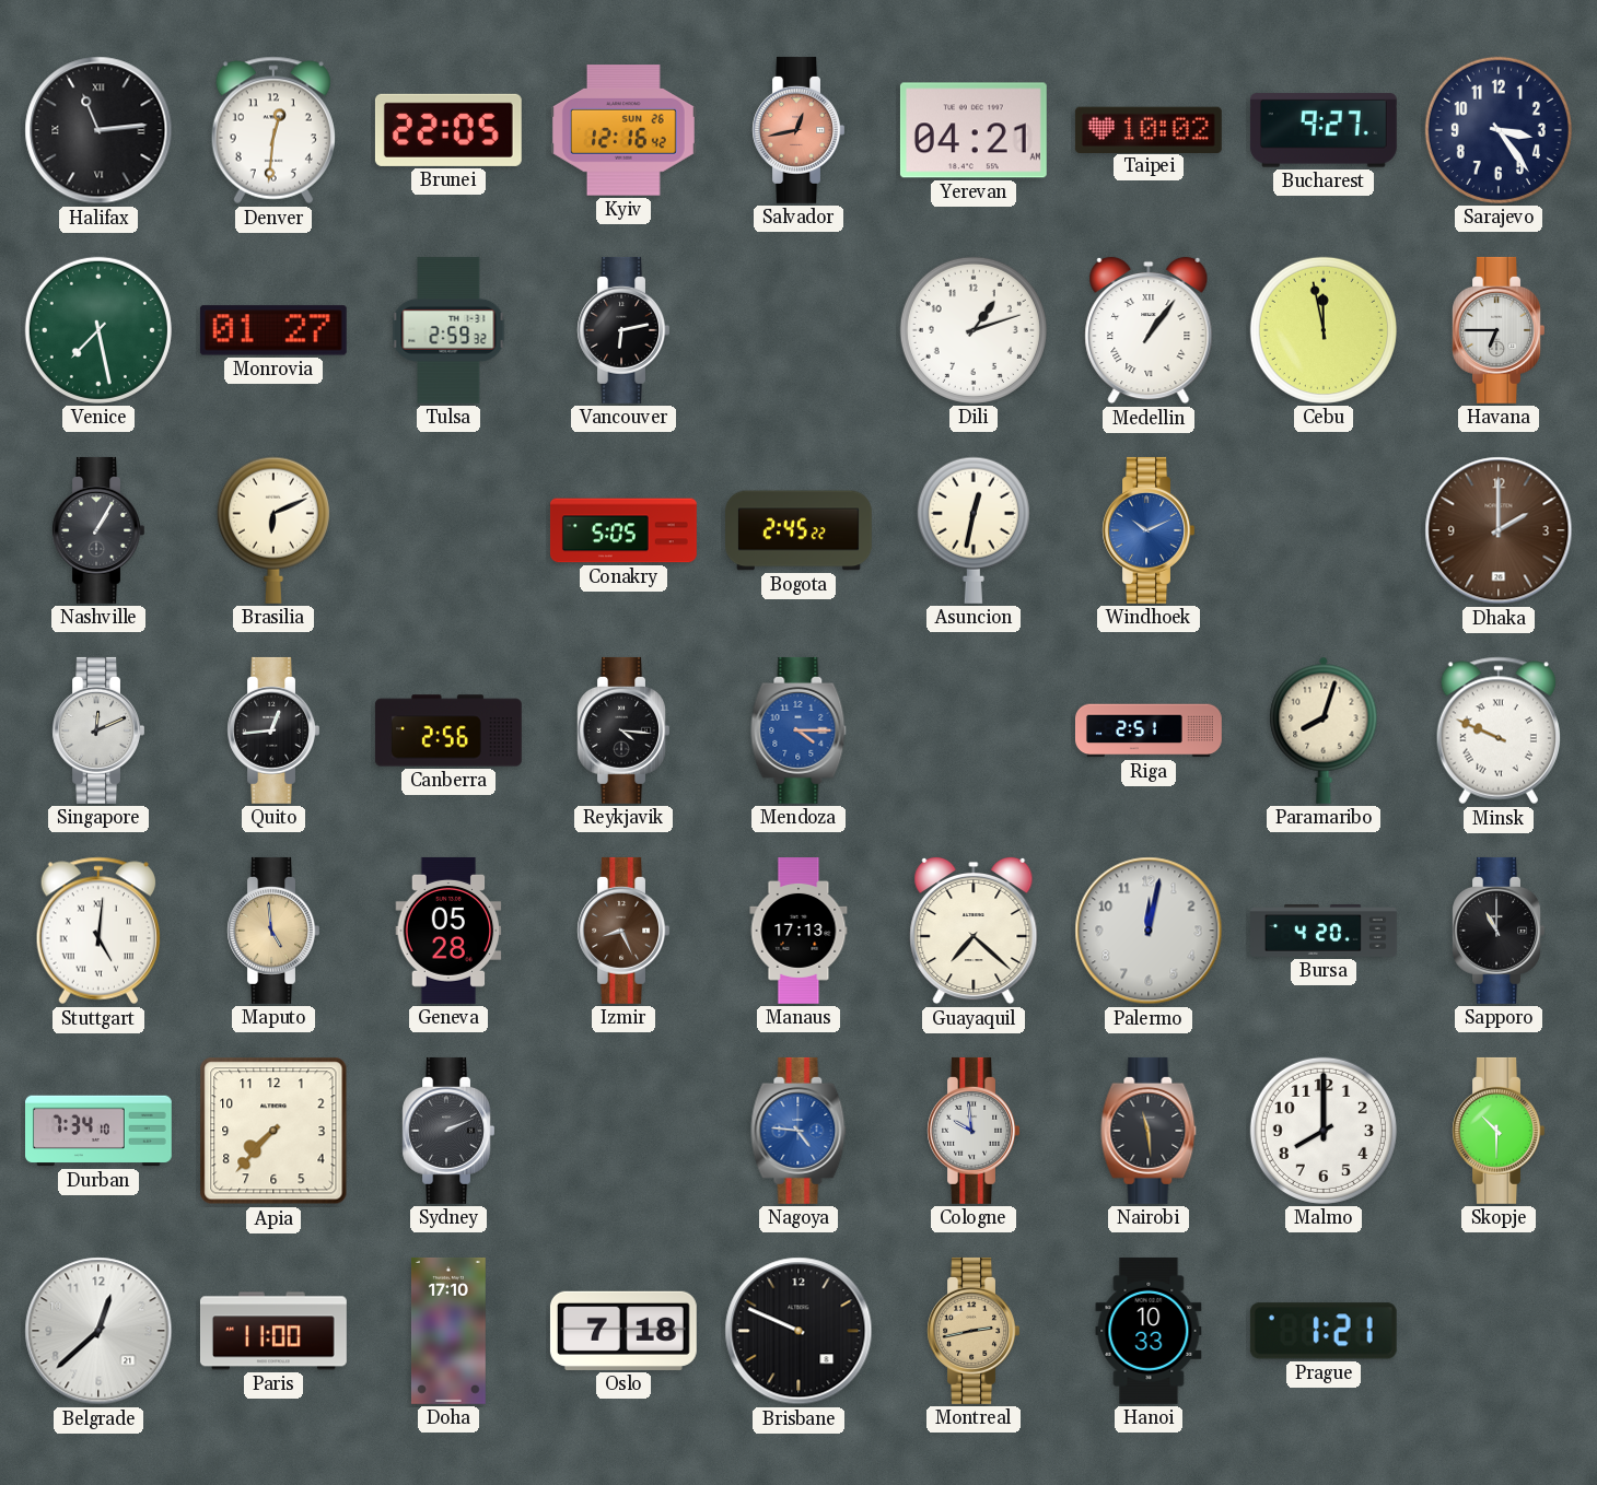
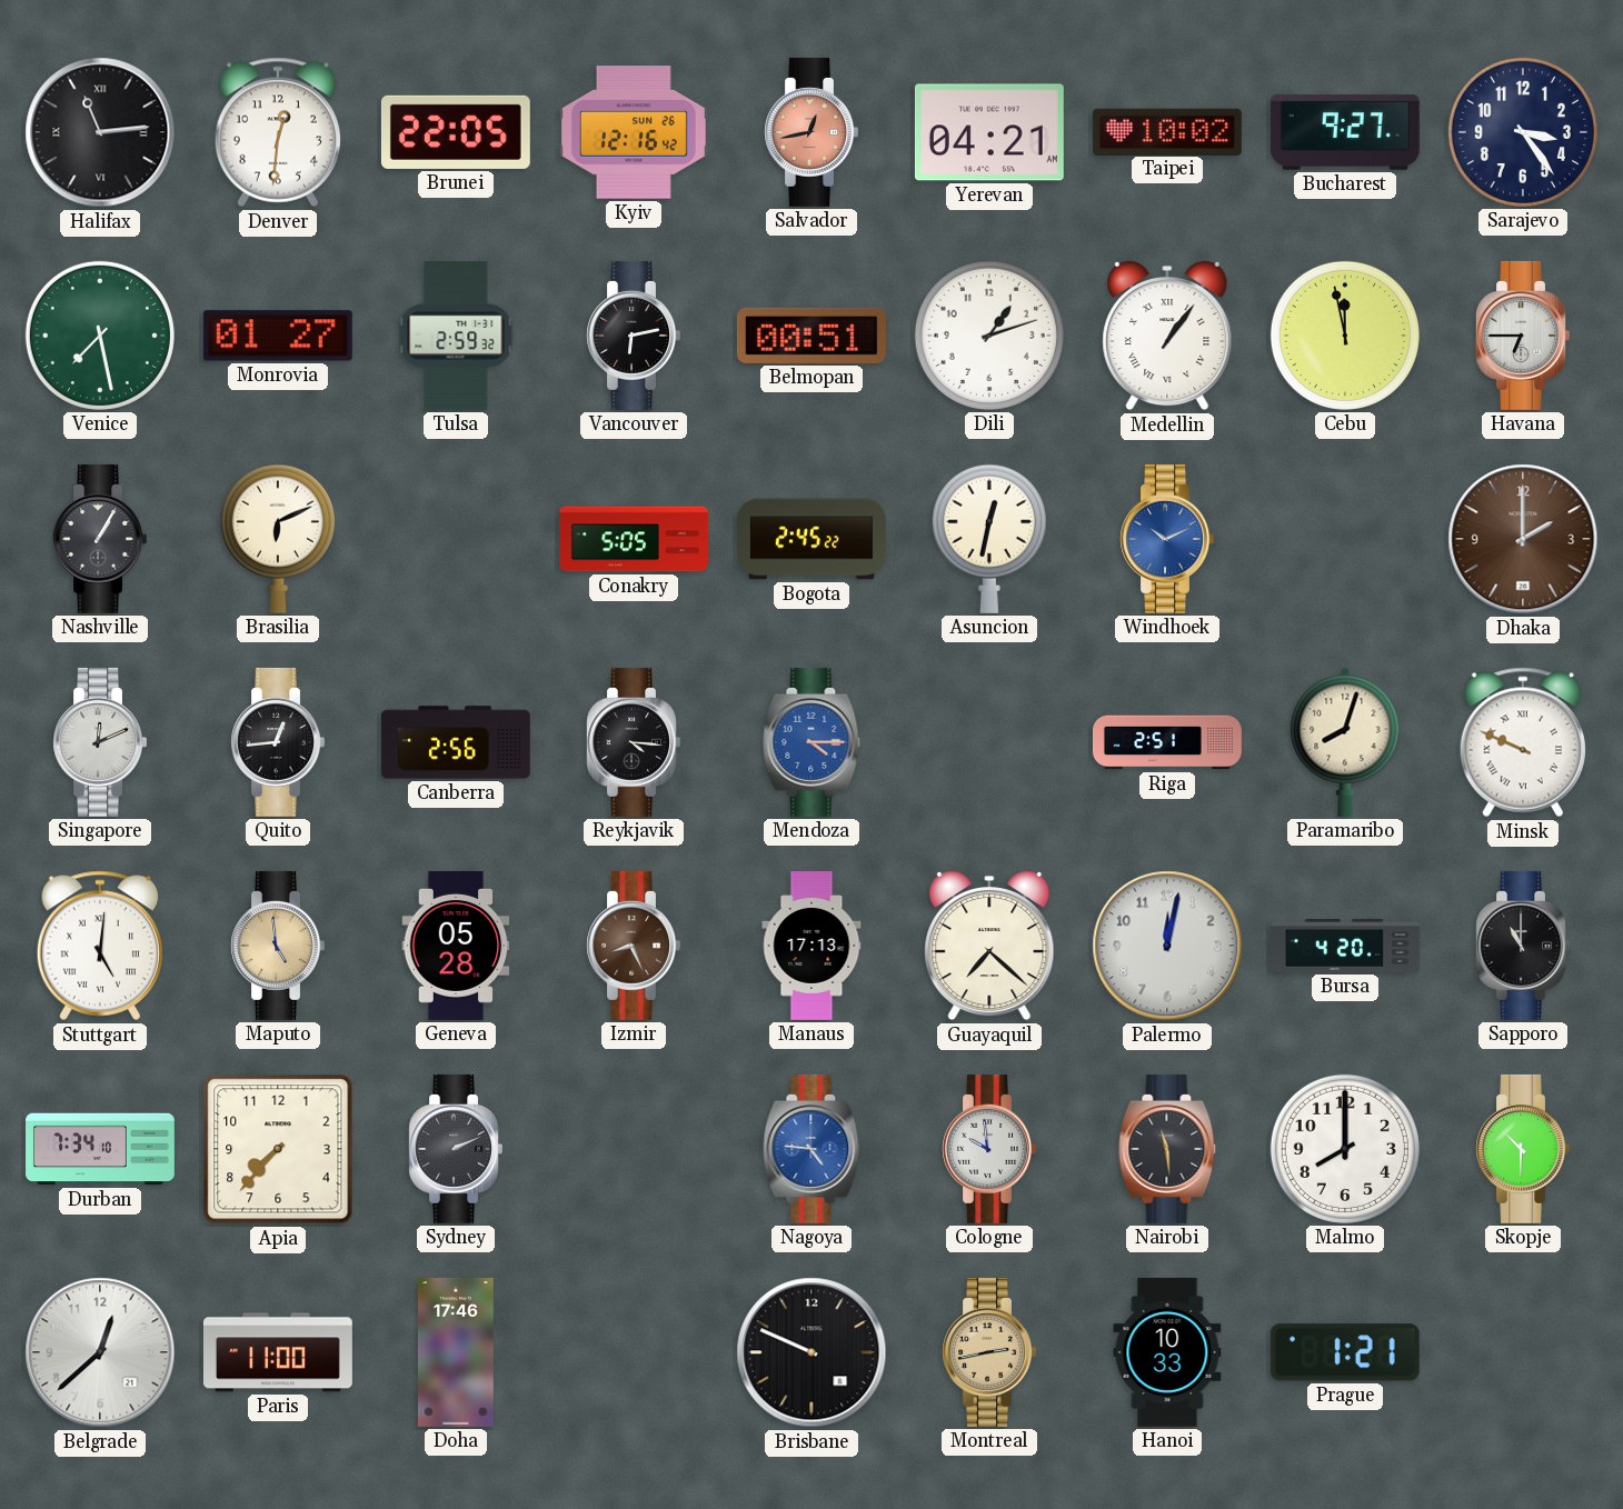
Belmopan: none -> 00:51
Doha: 17:10 -> 17:46
Oslo: 7:18 -> none
